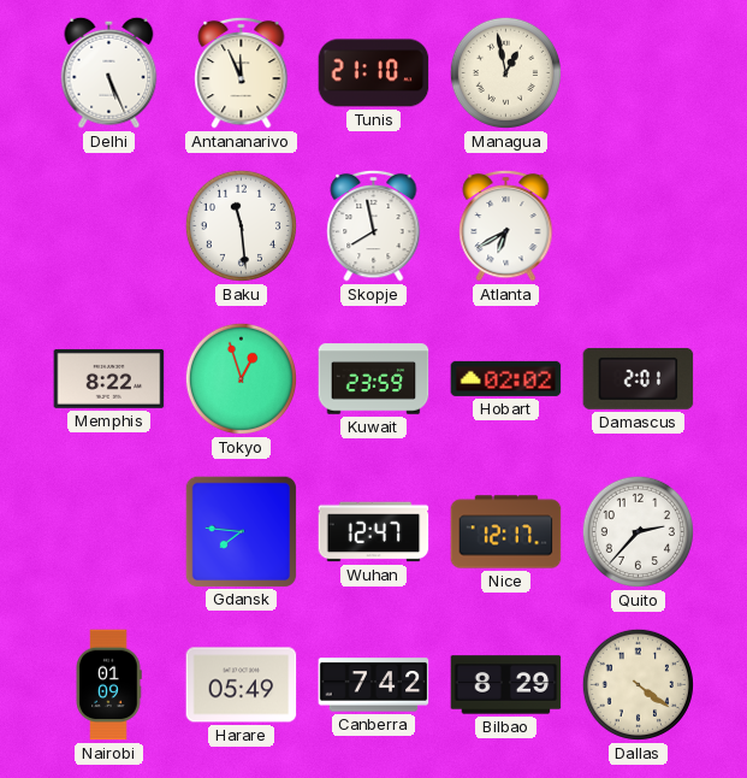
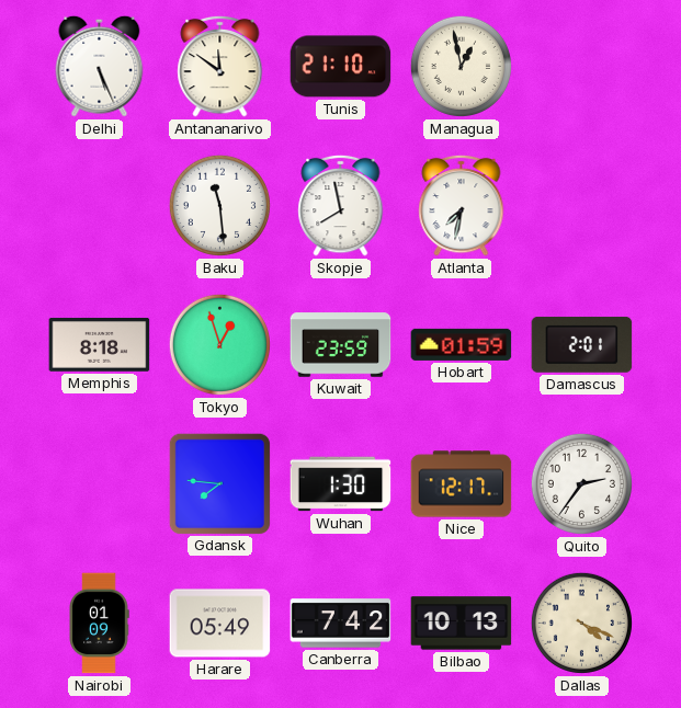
Antananarivo: 11:56 -> 11:51
Atlanta: 6:40 -> 7:32
Memphis: 8:22 -> 8:18
Hobart: 02:02 -> 01:59
Wuhan: 12:47 -> 1:30
Quito: 2:37 -> 2:36
Bilbao: 8:29 -> 10:13
Dallas: 4:21 -> 4:19
